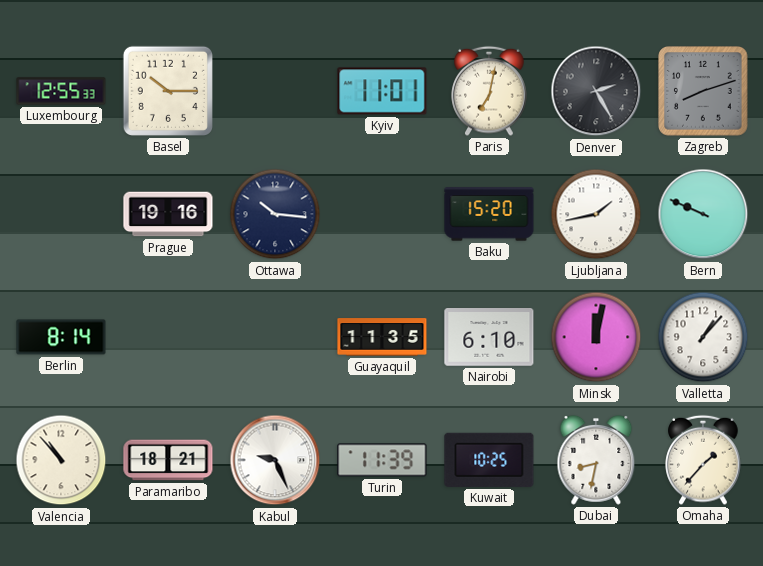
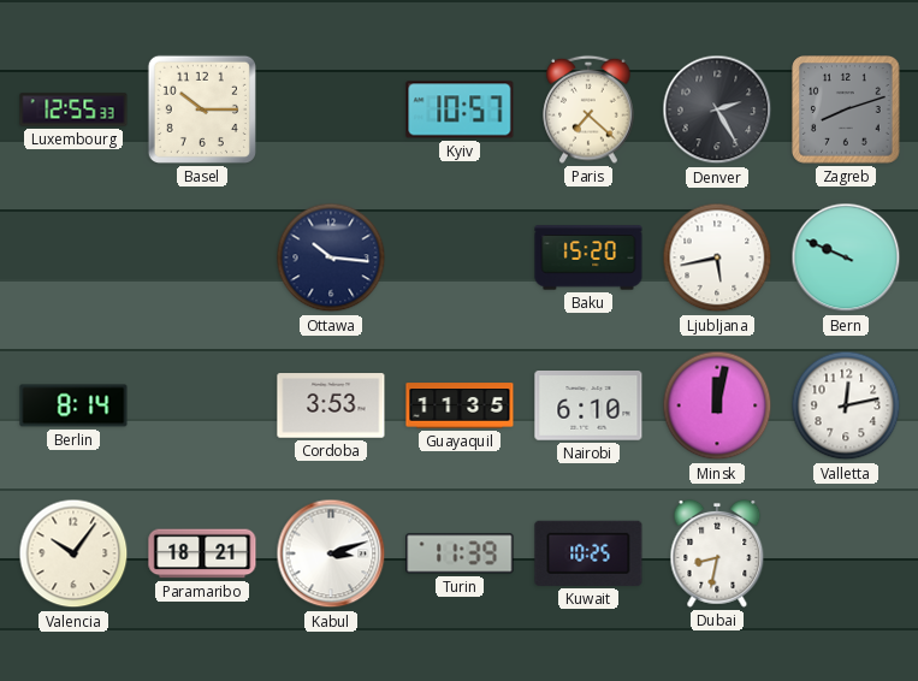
Kyiv: 11:01 -> 10:57
Paris: 7:02 -> 7:22
Prague: 19:16 -> none
Ljubljana: 1:43 -> 5:43
Cordoba: none -> 3:53
Valletta: 1:07 -> 12:13
Valencia: 10:53 -> 10:06
Kabul: 9:26 -> 3:12
Omaha: 1:37 -> none
